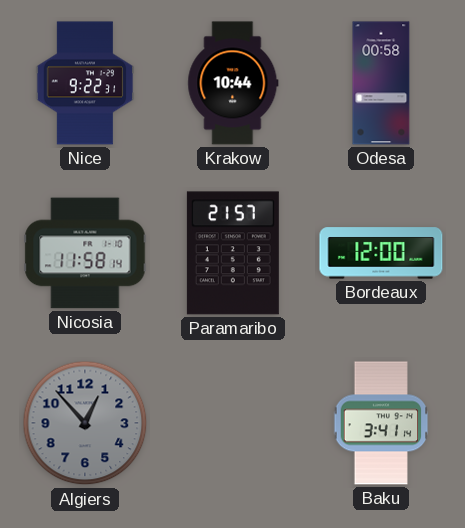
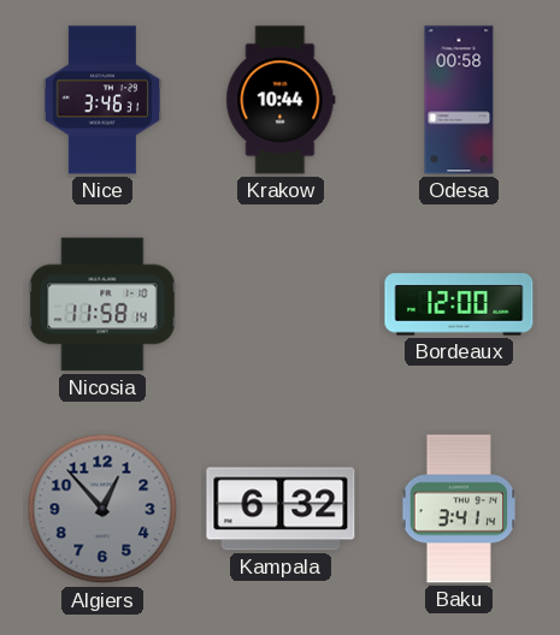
Nice: 9:22 -> 3:46
Paramaribo: 21:57 -> none
Kampala: none -> 6:32
